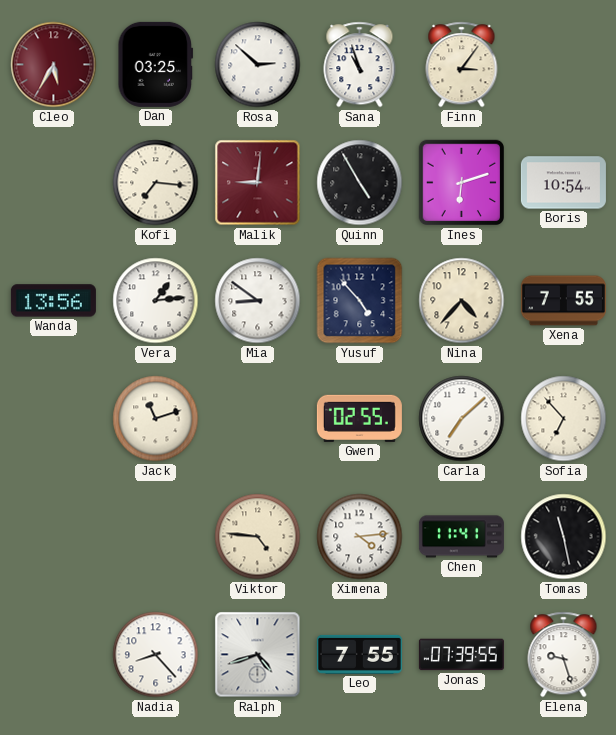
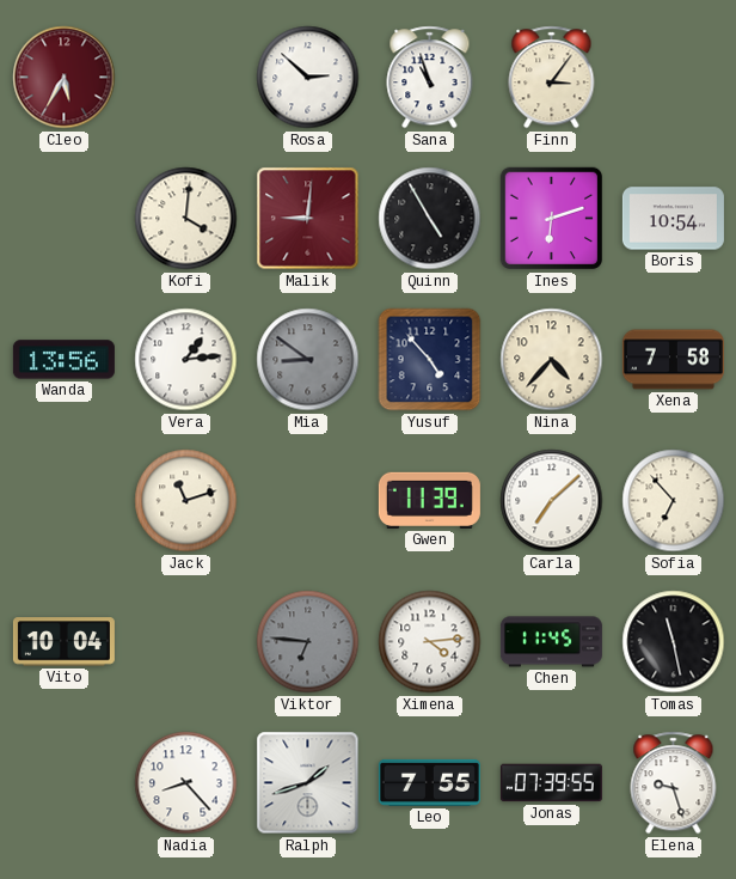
Dan: 03:25 -> none
Kofi: 7:16 -> 4:01
Mia dial: white -> grey
Xena: 7:55 -> 7:58
Gwen: 02:55 -> 11:39
Vito: none -> 10:04
Viktor: 4:46 -> 6:46
Viktor dial: cream -> grey
Chen: 11:41 -> 11:45
Ralph: 4:42 -> 1:42
